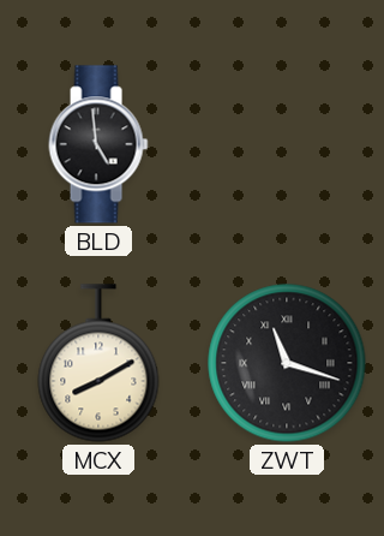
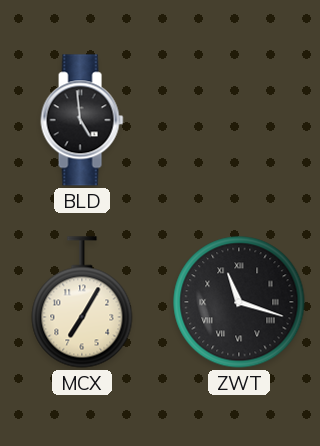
MCX: 8:10 -> 7:05
